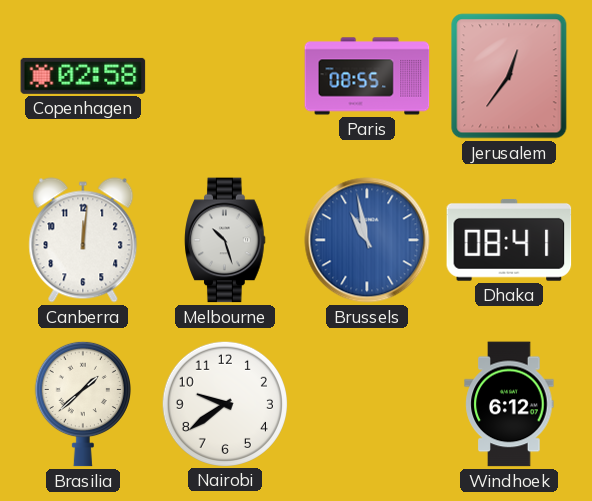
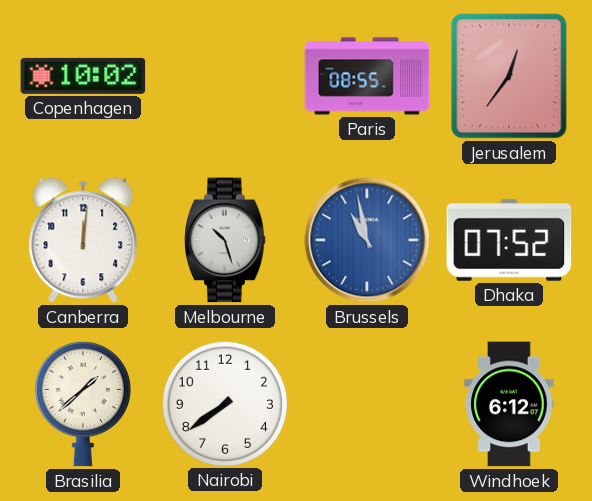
Copenhagen: 02:58 -> 10:02
Dhaka: 08:41 -> 07:52
Nairobi: 9:39 -> 7:39
